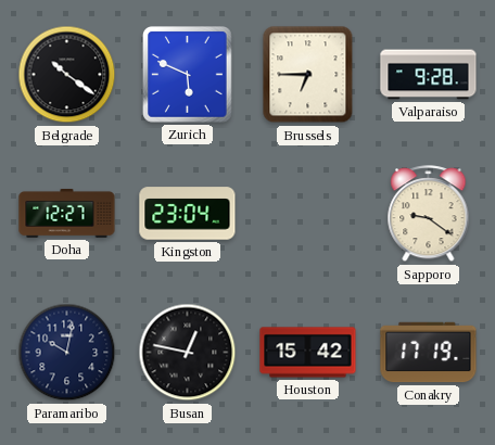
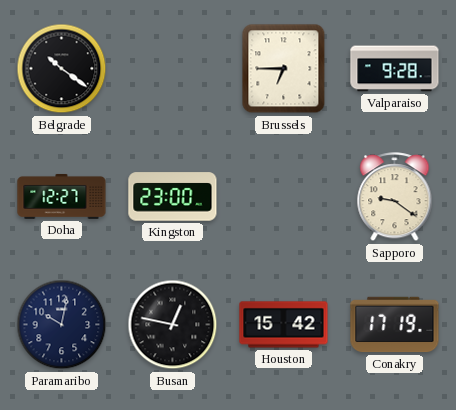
Zurich: 5:49 -> none
Kingston: 23:04 -> 23:00
